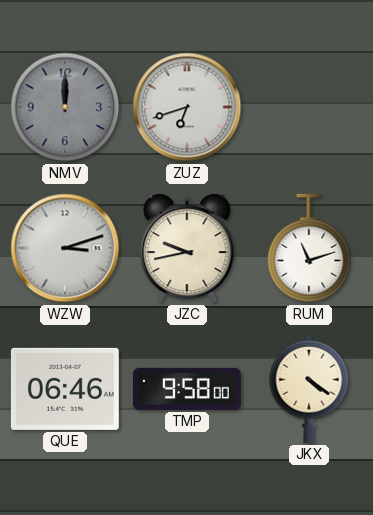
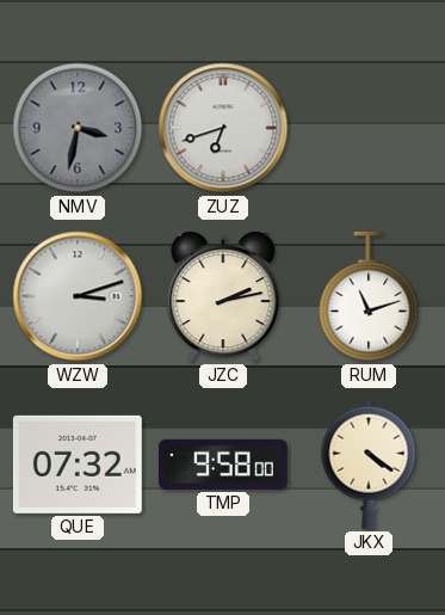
NMV: 12:00 -> 3:32
JZC: 9:43 -> 2:13
QUE: 06:46 -> 07:32
